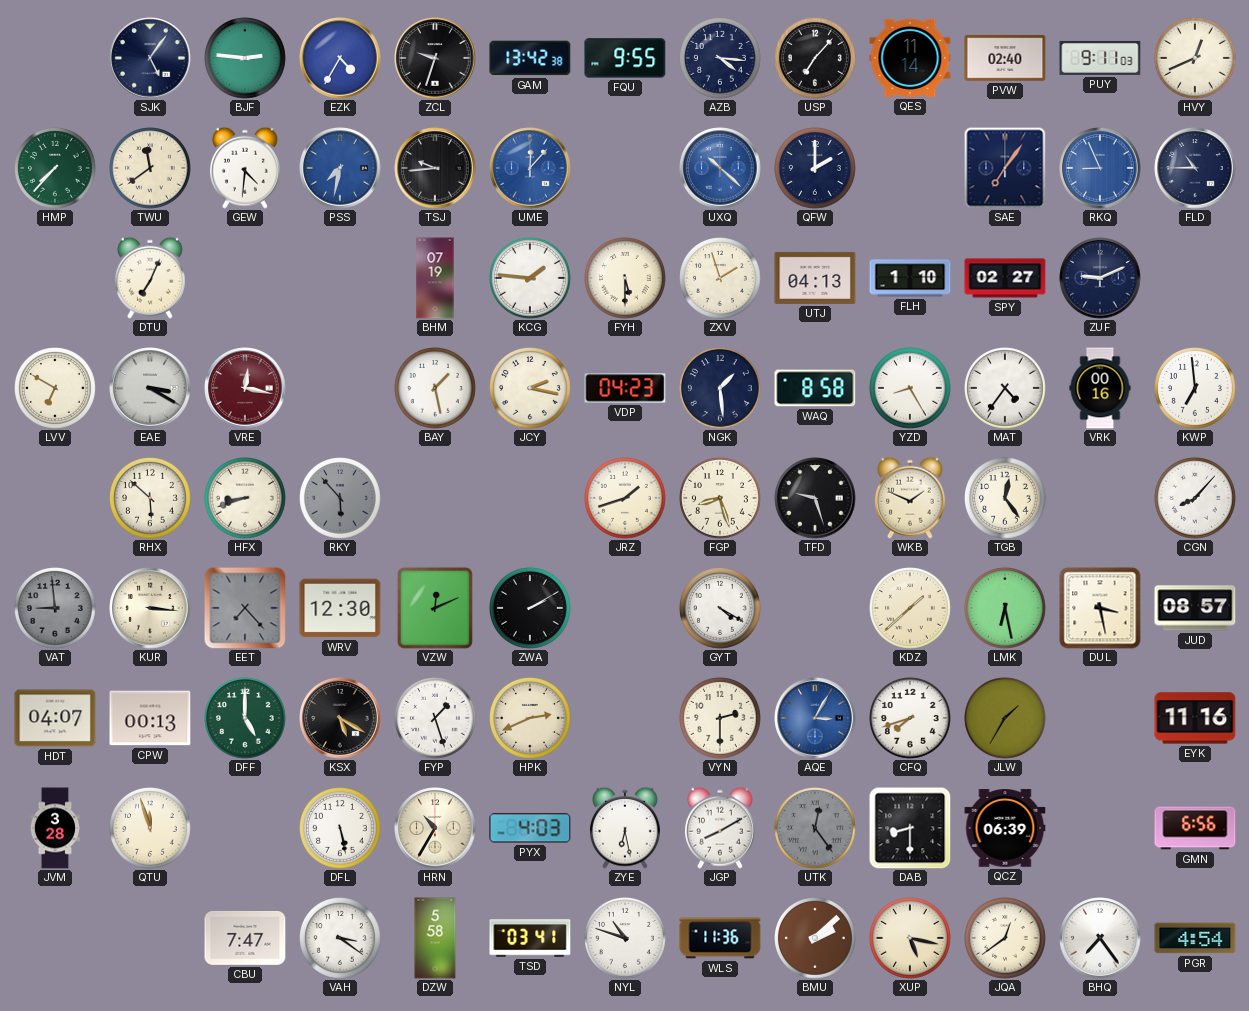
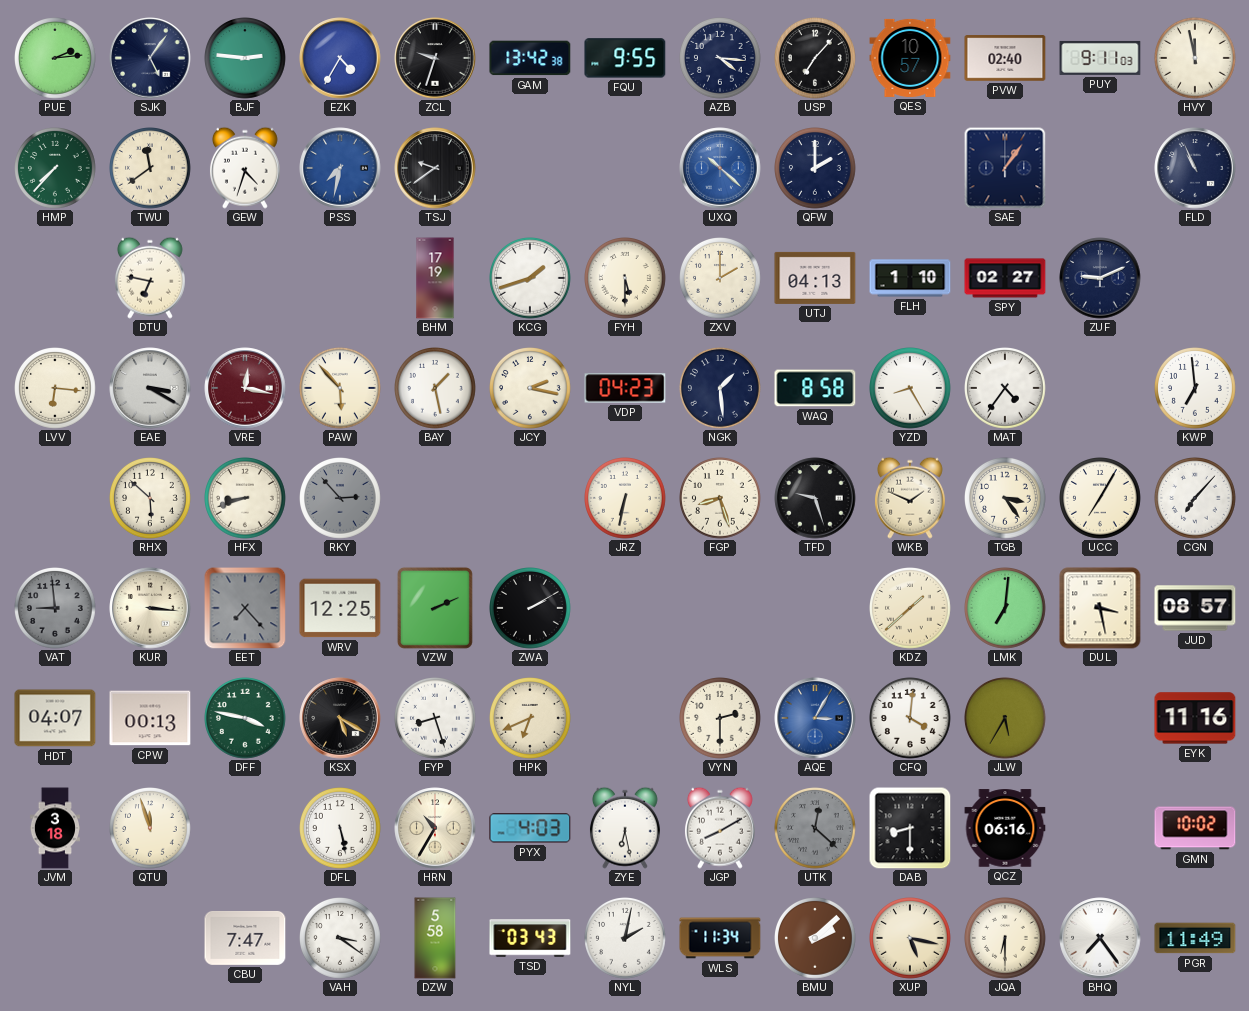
PUE: none -> 2:14
QES: 11:14 -> 10:57
HVY: 12:41 -> 11:58
GEW: 4:31 -> 4:33
TSJ: 9:44 -> 9:39
UME: 12:07 -> none
SAE: 7:06 -> 1:06
RKQ: 8:56 -> none
FLD: 10:45 -> 10:56
DTU: 7:04 -> 6:47
BHM: 07:19 -> 17:19
KCG: 1:46 -> 1:42
ZXV: 1:57 -> 2:00
LVV: 6:50 -> 6:16
PAW: none -> 5:53
VRK: 00:16 -> none
RKY: 5:53 -> 2:53
JRZ: 1:42 -> 6:32
TGB: 12:24 -> 3:24
UCC: none -> 7:05
CGN: 8:07 -> 7:07
WRV: 12:30 -> 12:25
VZW: 12:11 -> 2:11
GYT: 4:20 -> none
LMK: 6:28 -> 7:01
DFF: 5:00 -> 3:47
FYP: 1:27 -> 8:27
HPK: 2:41 -> 6:41
CFQ: 7:42 -> 4:01
JLW: 1:35 -> 5:35
JVM: 3:28 -> 3:18
UTK: 12:24 -> 12:22
QCZ: 06:39 -> 06:16
GMN: 6:56 -> 10:02
TSD: 03:41 -> 03:43
NYL: 10:48 -> 2:02
WLS: 11:36 -> 11:34
JQA: 12:39 -> 6:30
PGR: 4:54 -> 11:49
